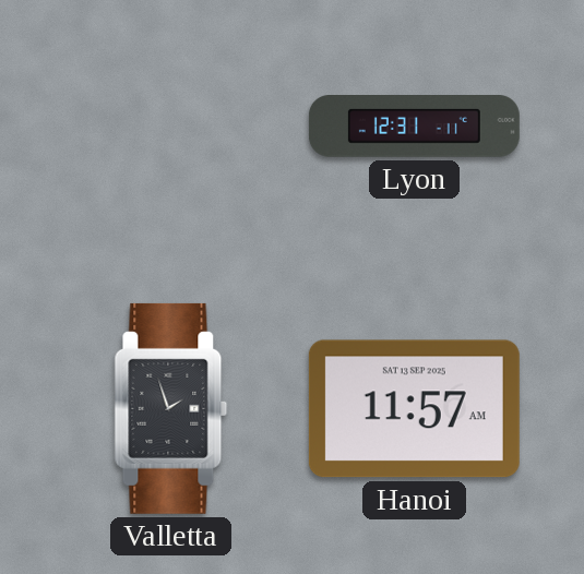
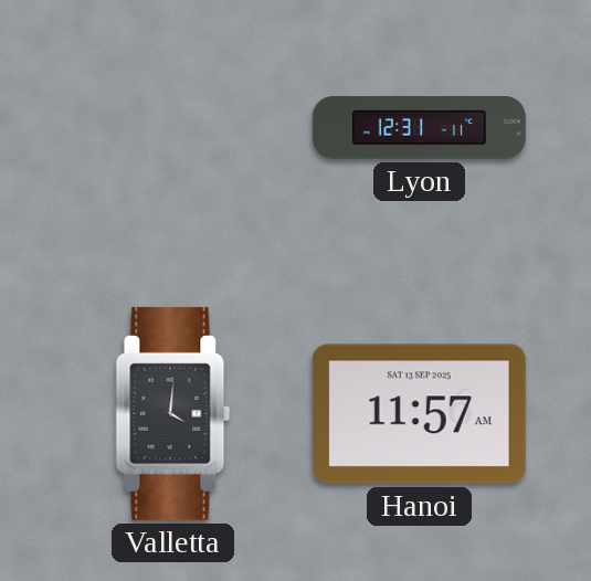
Valletta: 1:57 -> 4:01
